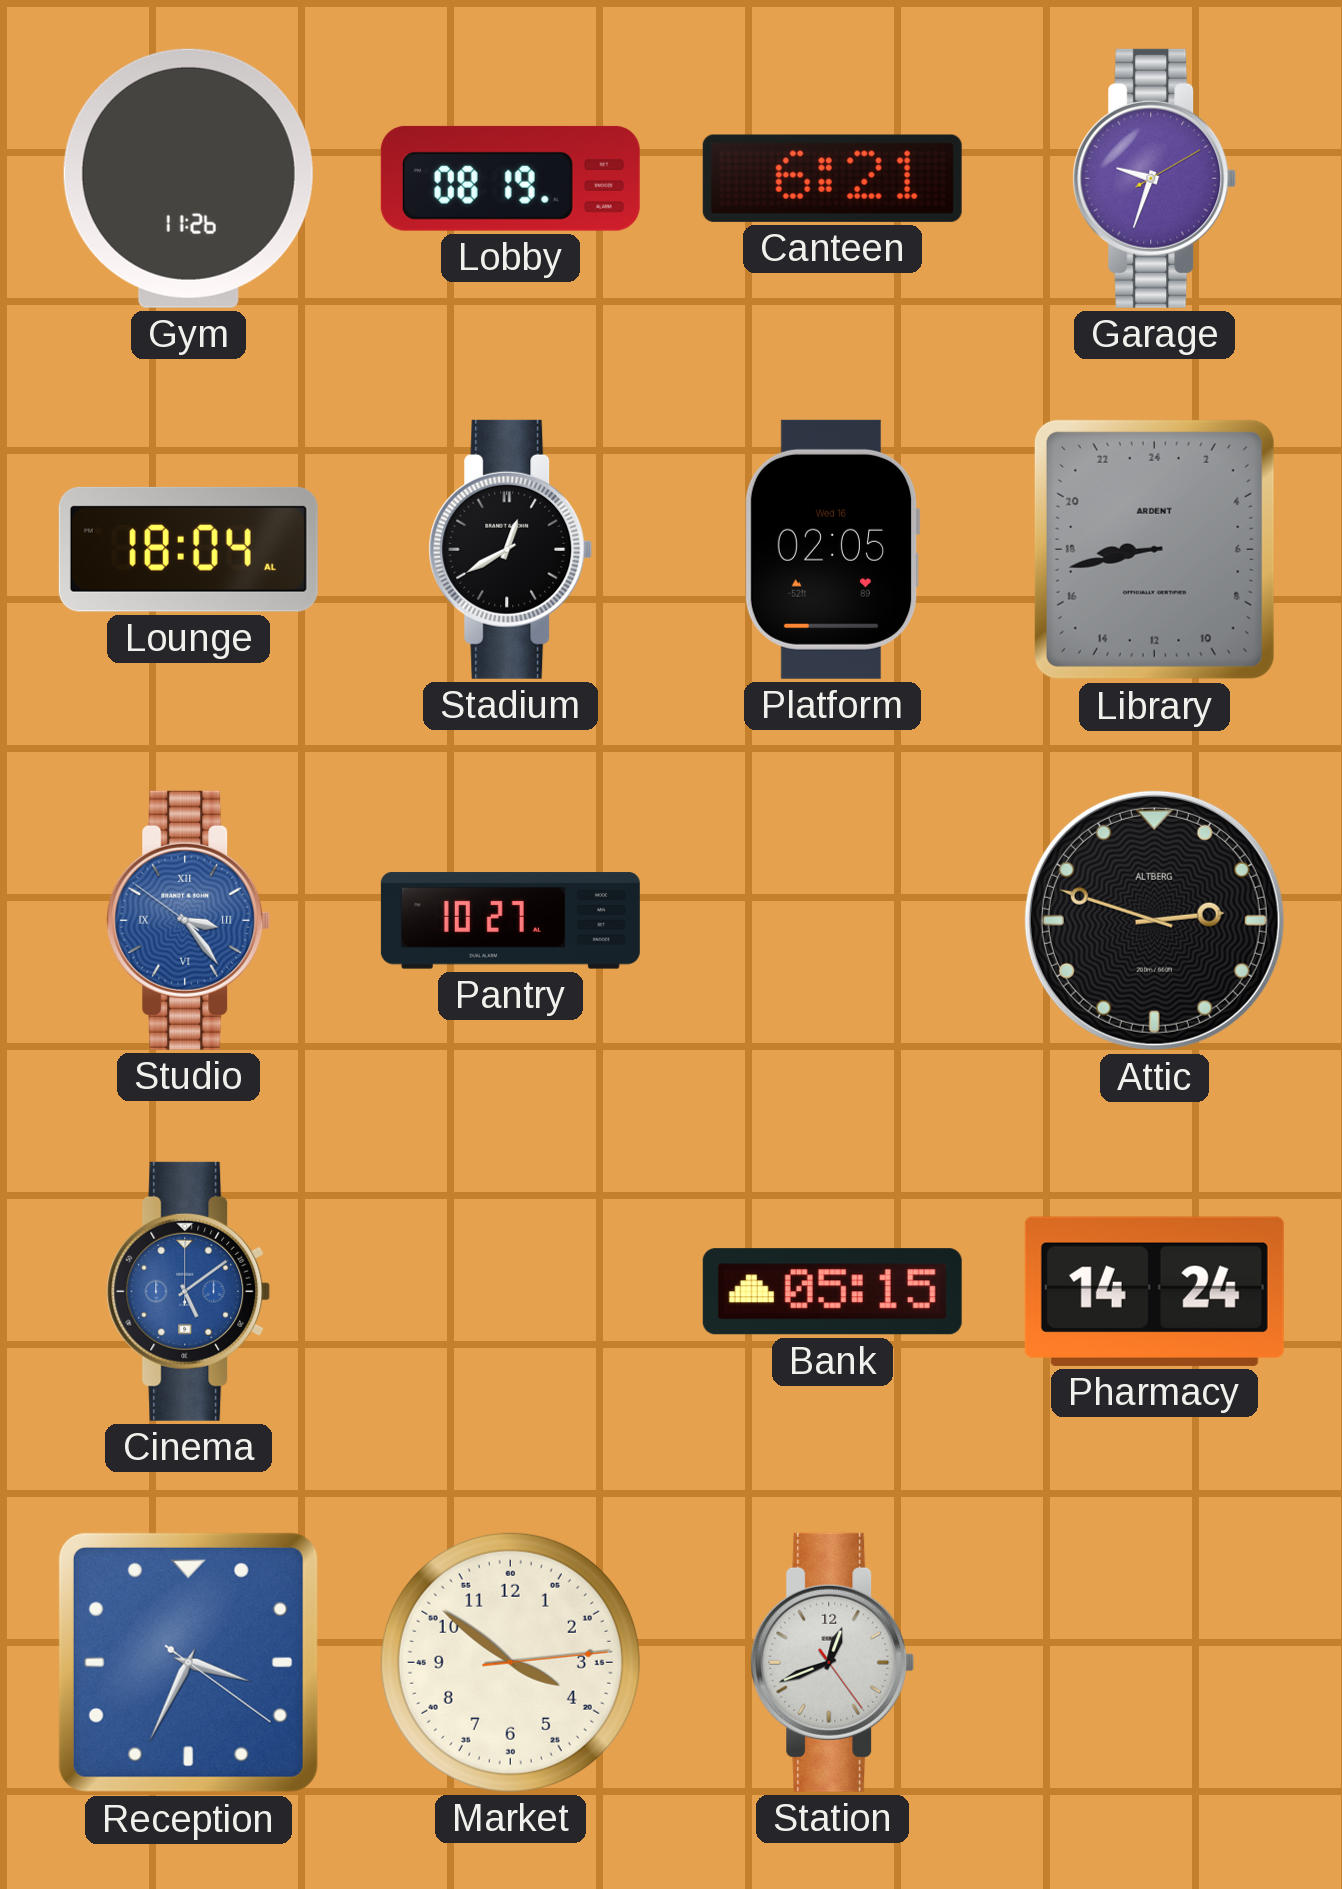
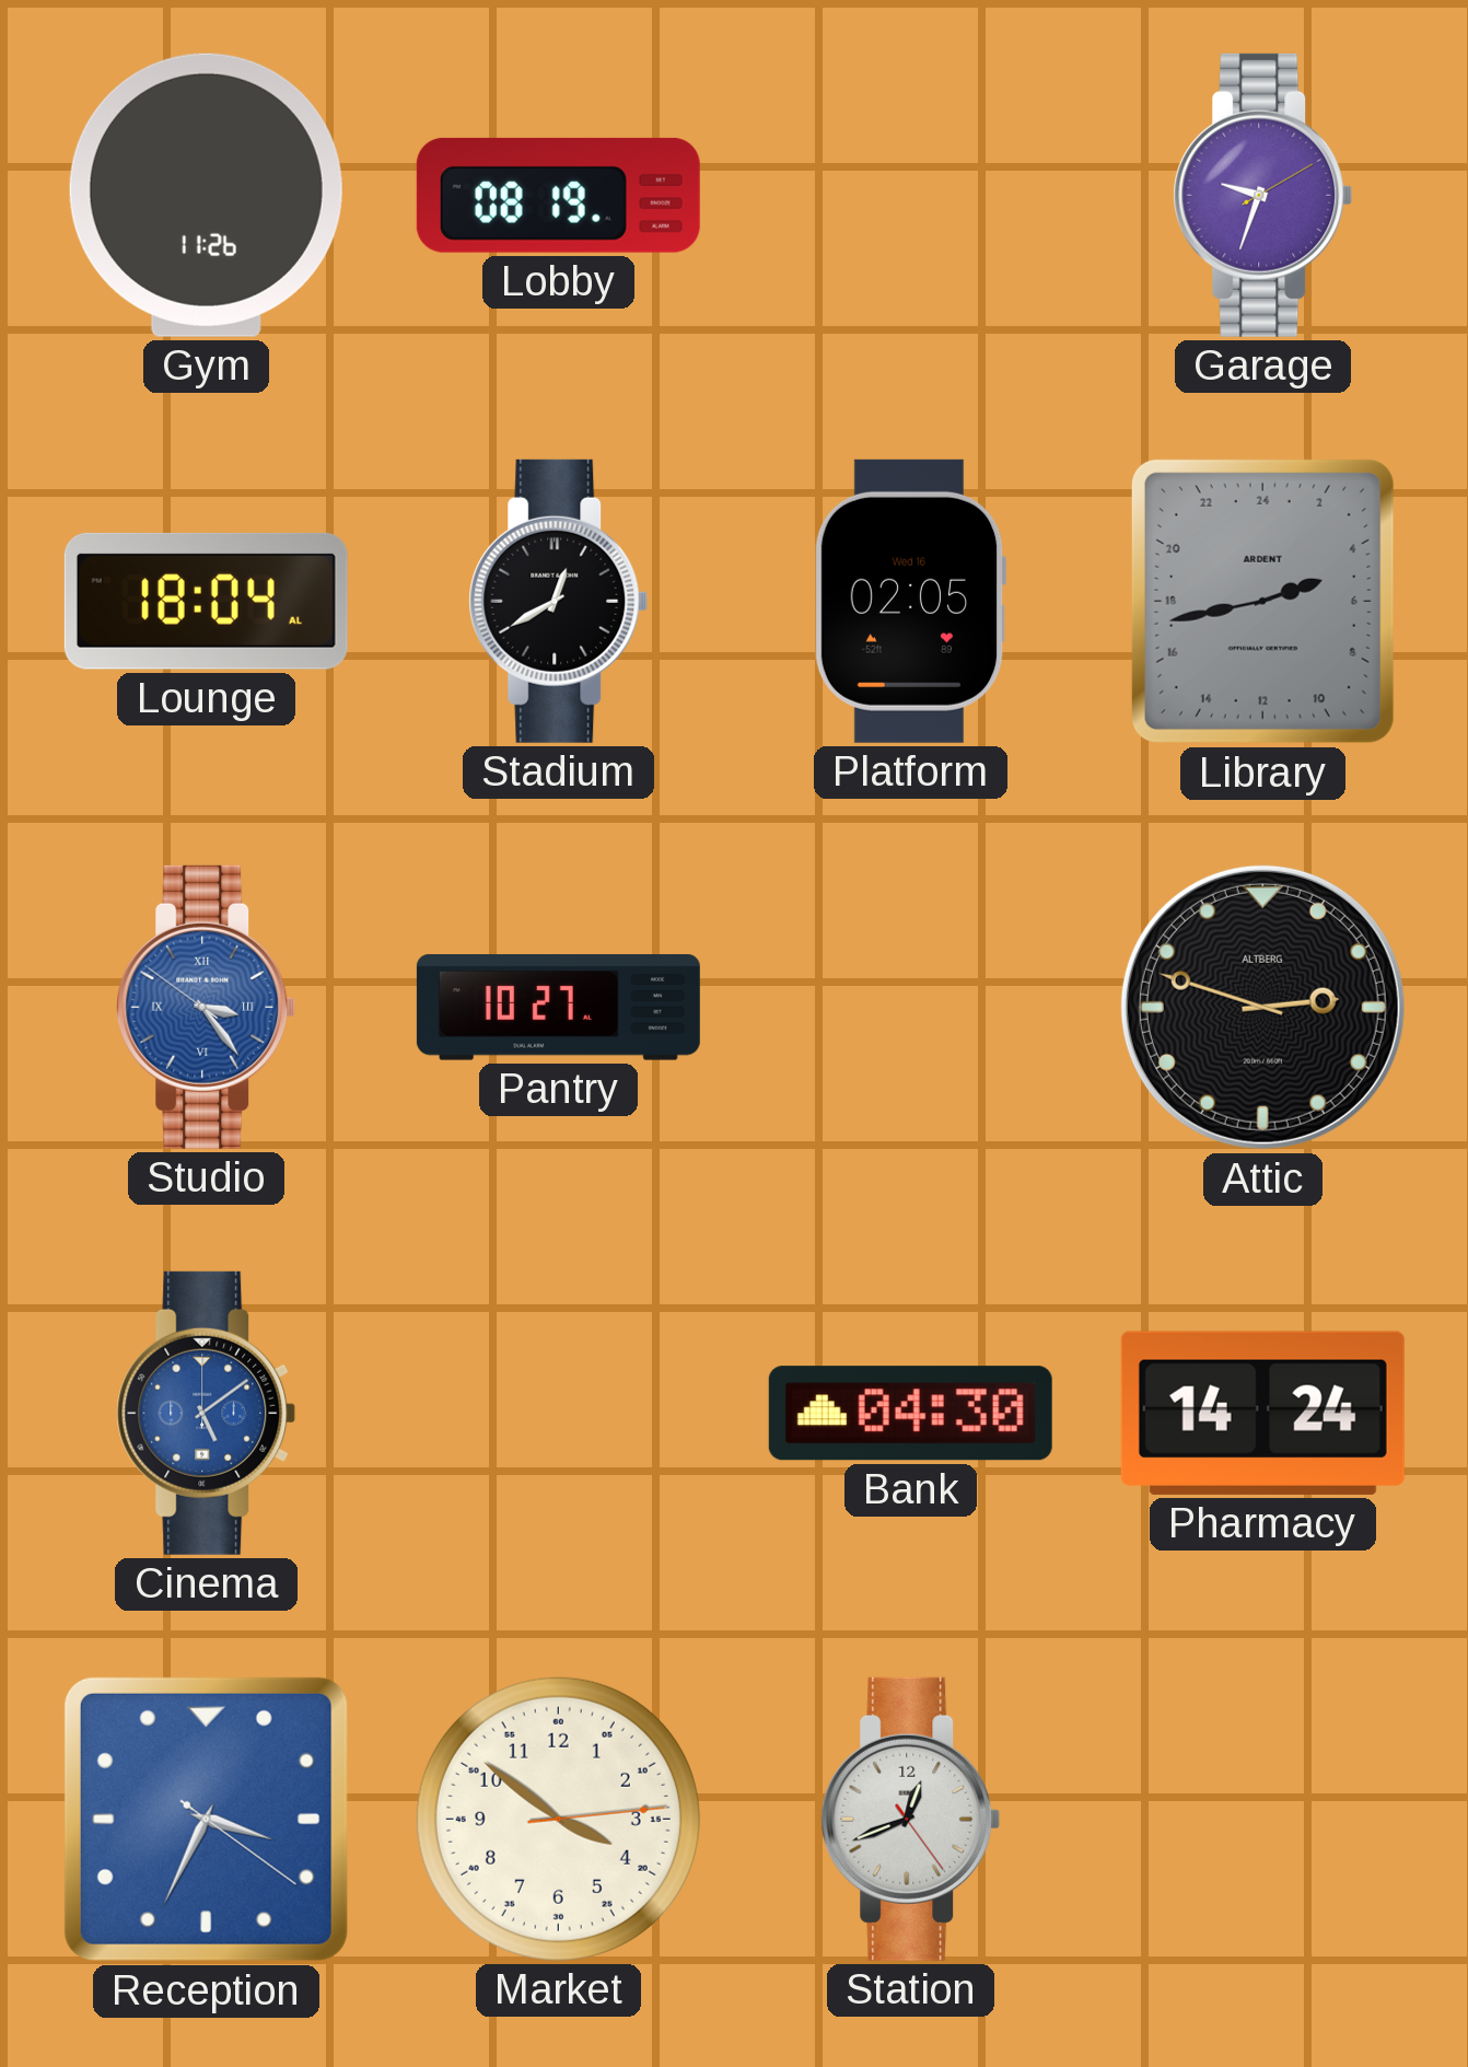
Canteen: 6:21 -> none
Library: 17:43 -> 4:43
Bank: 05:15 -> 04:30
